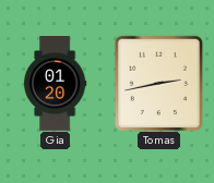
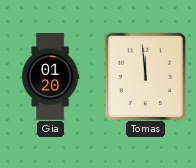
Tomas: 2:43 -> 11:59
